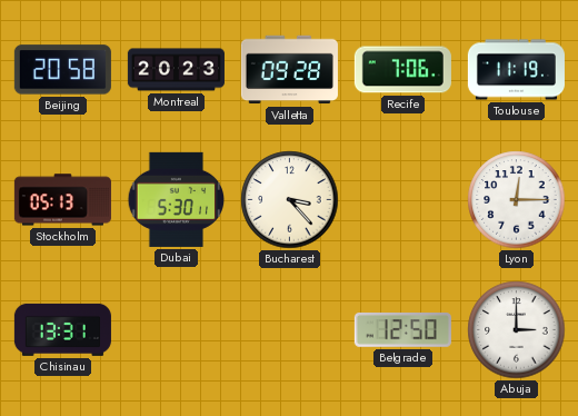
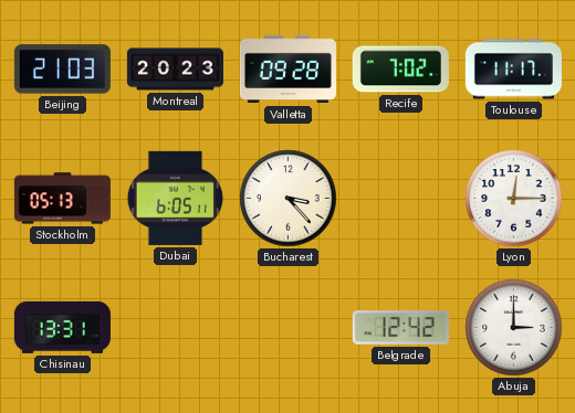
Beijing: 20:58 -> 21:03
Recife: 7:06 -> 7:02
Toulouse: 11:19 -> 11:17
Dubai: 5:30 -> 6:05
Belgrade: 12:50 -> 12:42
